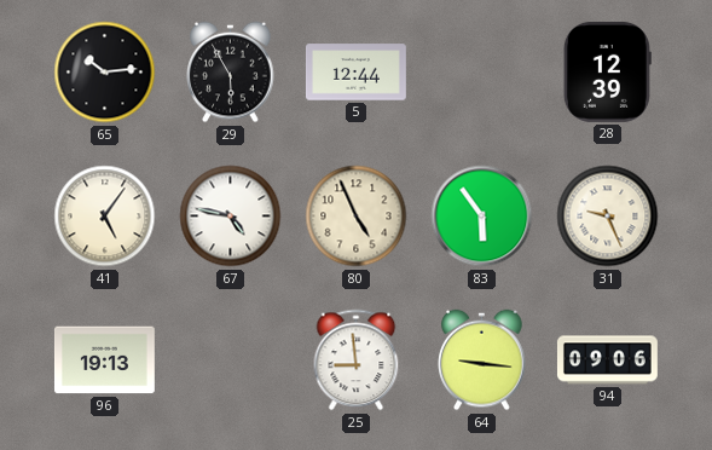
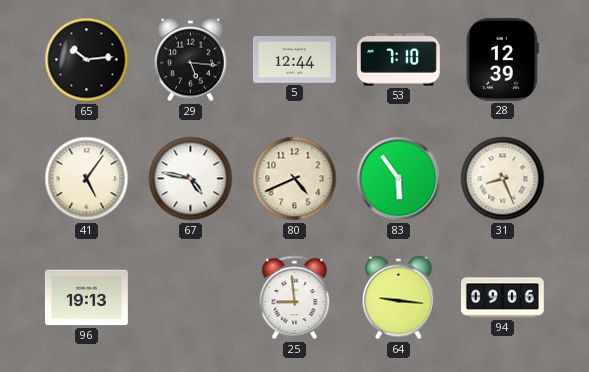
29: 5:55 -> 5:16
53: none -> 7:10
80: 4:56 -> 4:41
31: 9:26 -> 8:26
